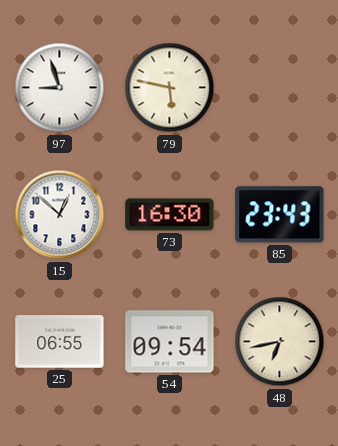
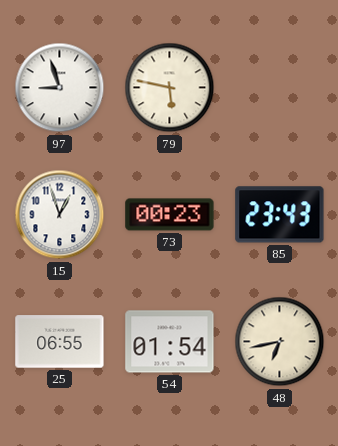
15: 12:52 -> 12:57
73: 16:30 -> 00:23
54: 09:54 -> 01:54
